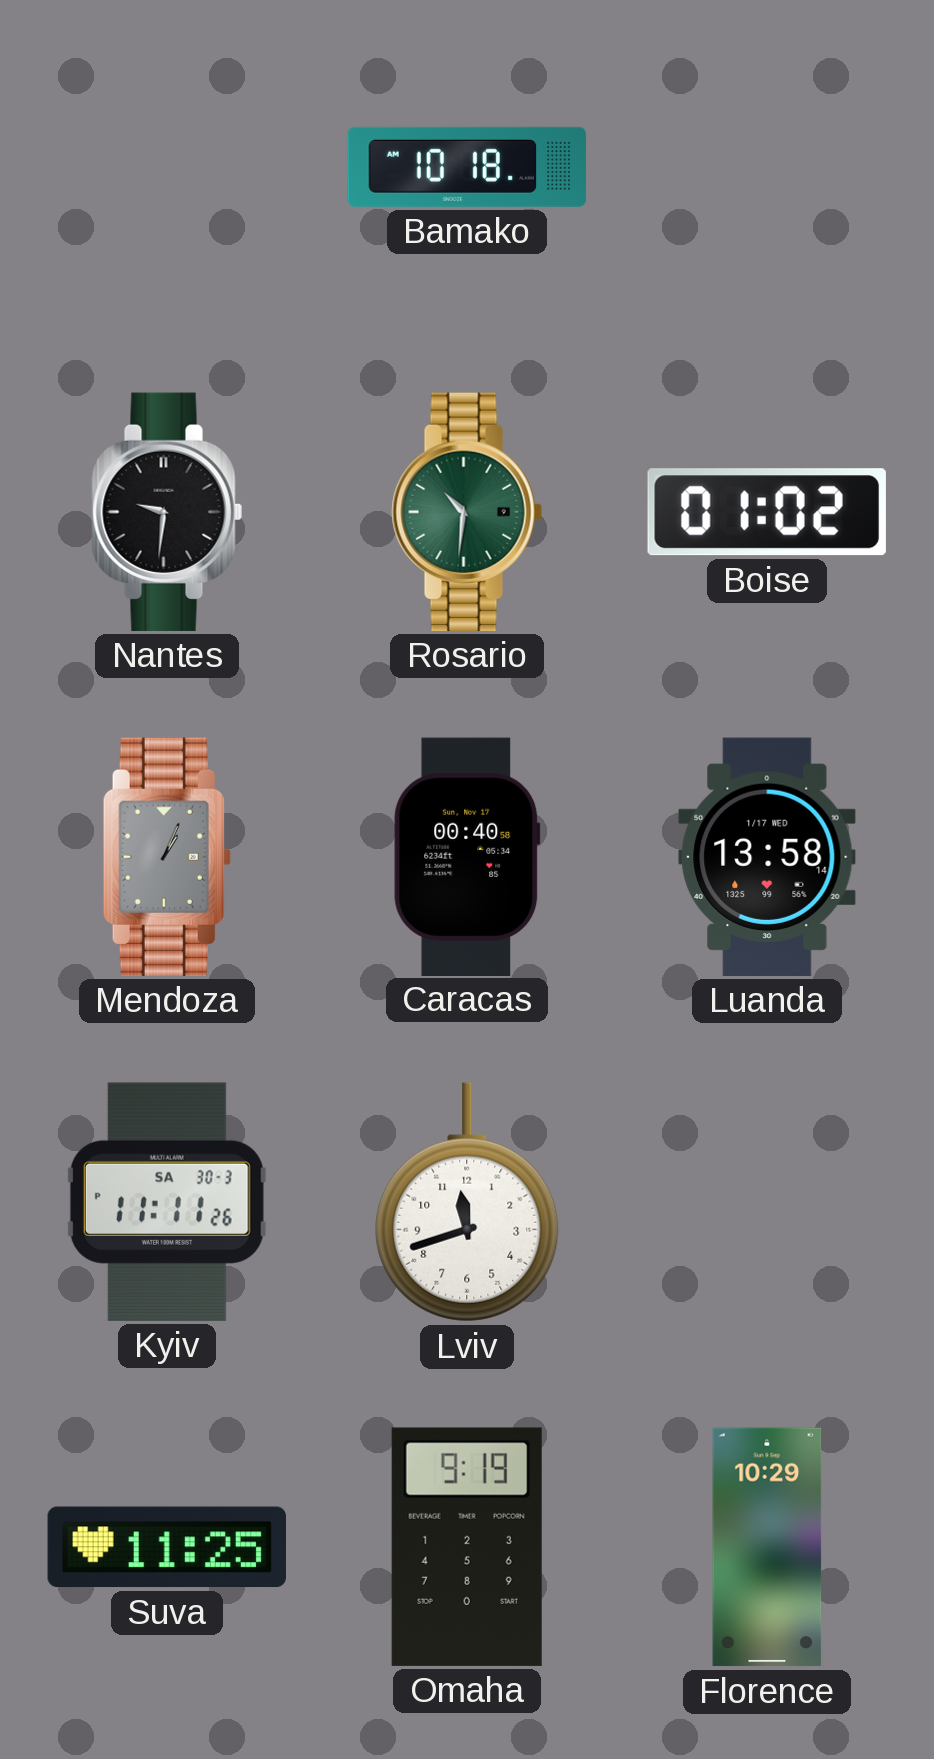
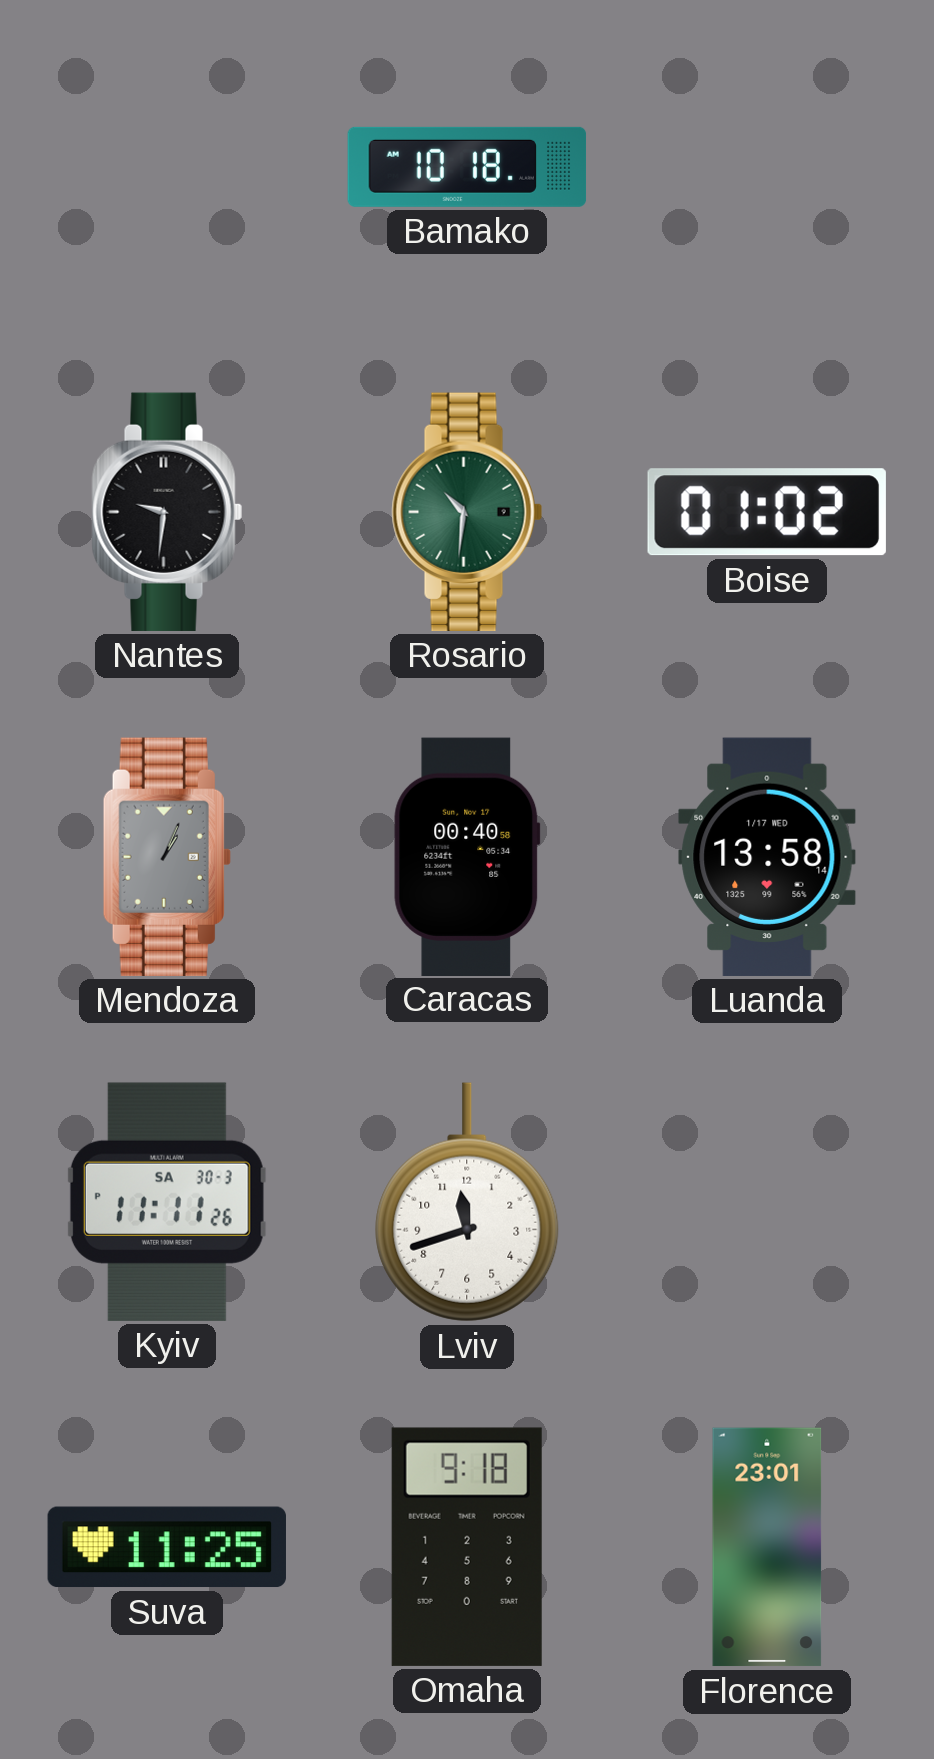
Omaha: 9:19 -> 9:18
Florence: 10:29 -> 23:01
